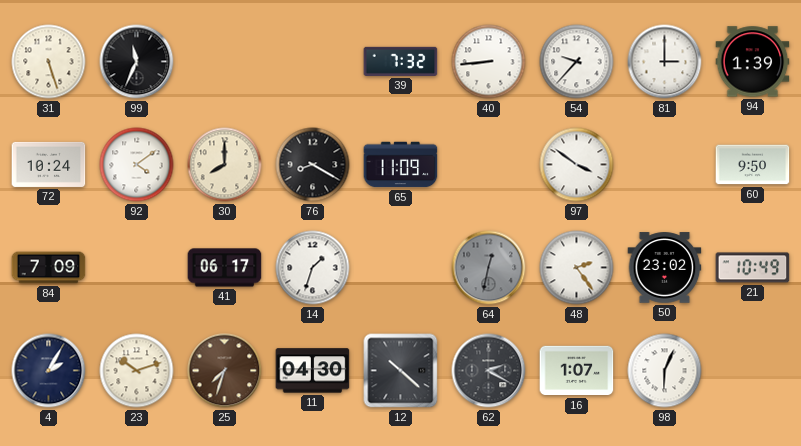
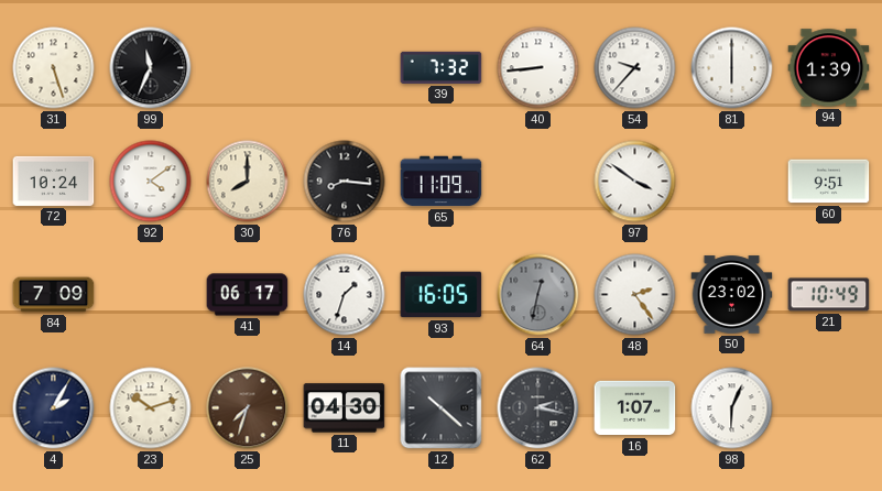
81: 3:00 -> 6:00
76: 8:20 -> 8:16
60: 9:50 -> 9:51
93: none -> 16:05
62: 2:20 -> 2:17
